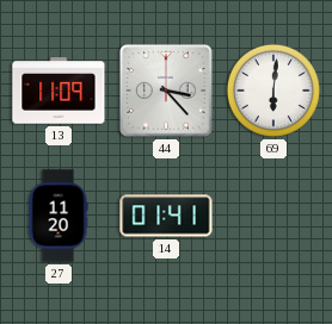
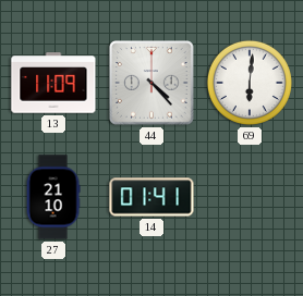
44: 3:23 -> 4:23
27: 11:20 -> 21:10
